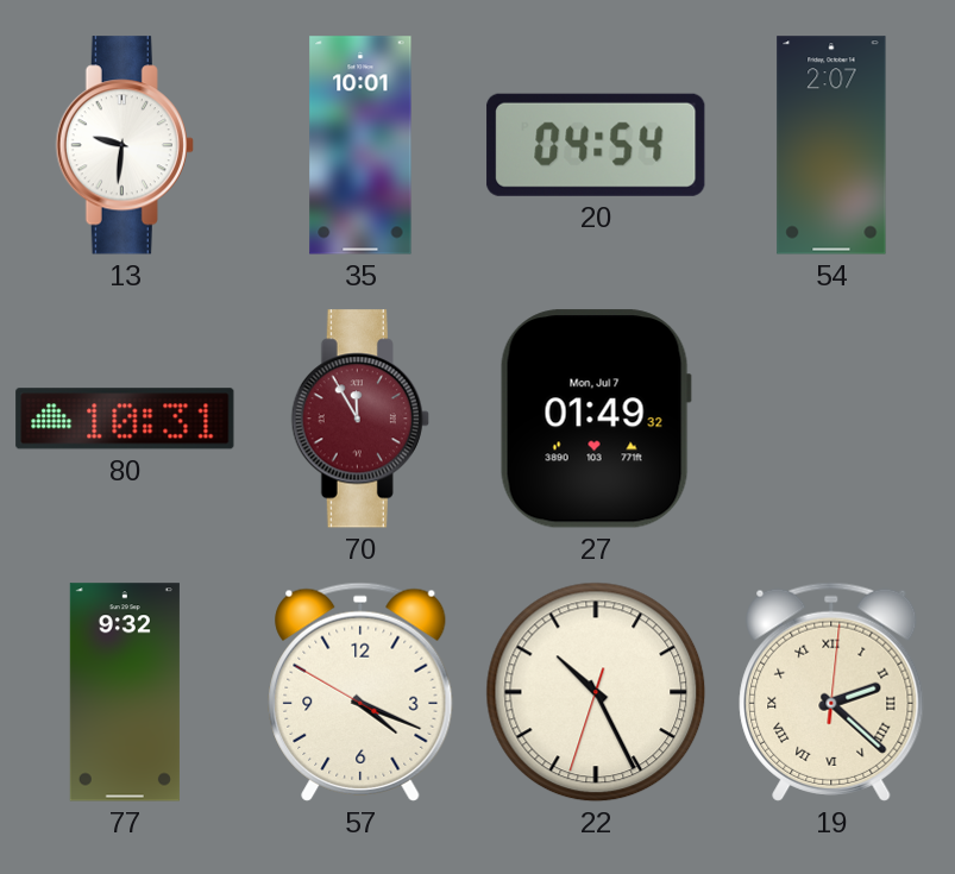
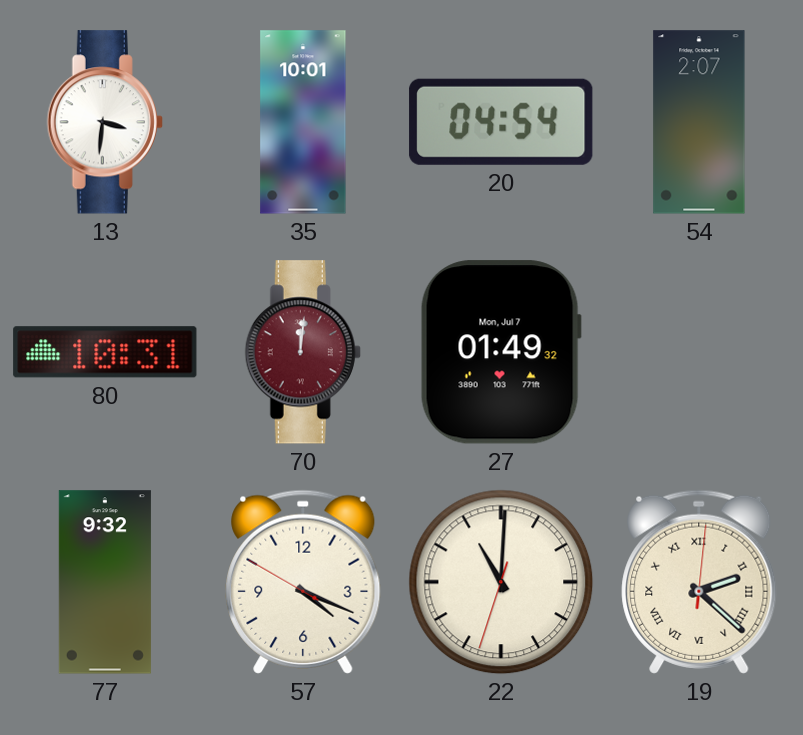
13: 9:31 -> 3:31
70: 11:55 -> 12:01
22: 10:25 -> 11:00
